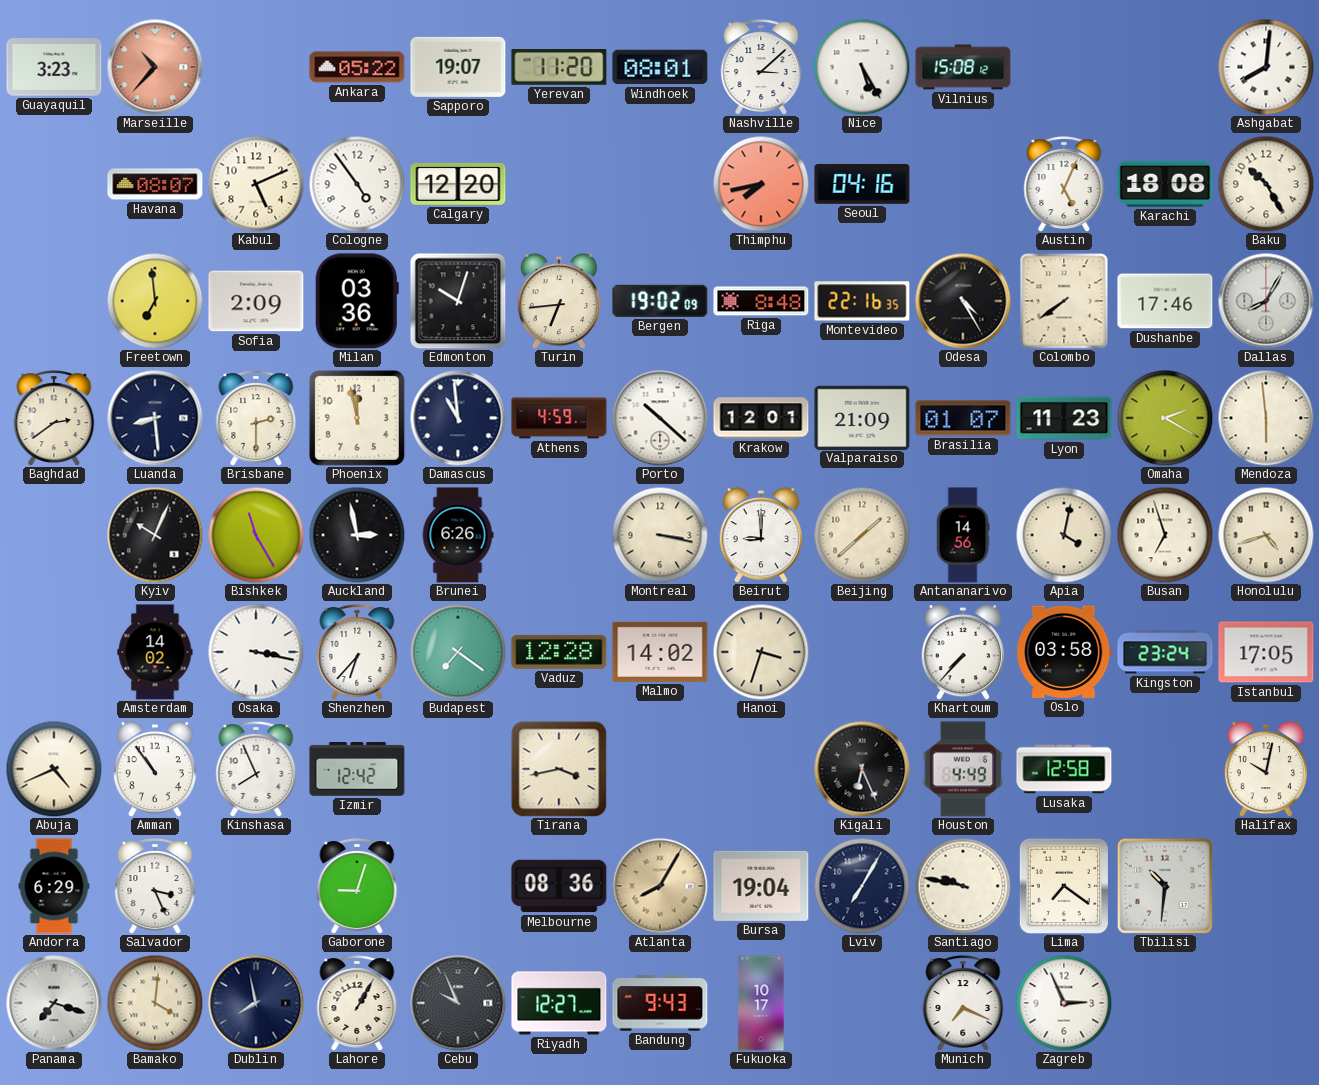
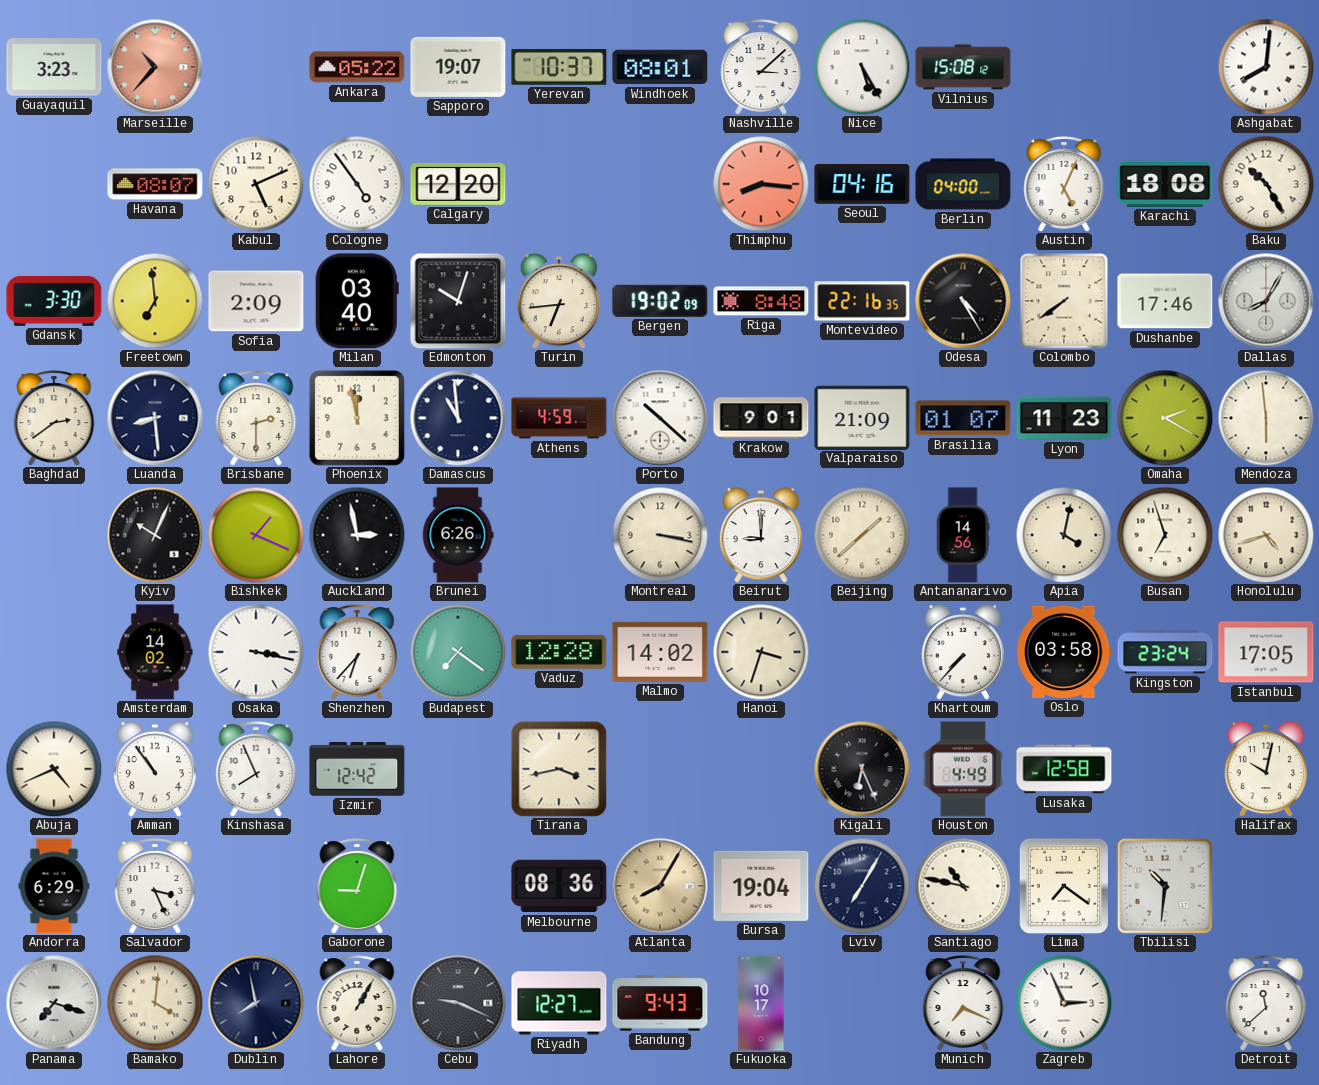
Yerevan: 11:20 -> 10:37
Thimphu: 7:43 -> 8:16
Berlin: none -> 04:00
Gdansk: none -> 3:30
Milan: 03:36 -> 03:40
Krakow: 12:01 -> 9:01
Bishkek: 11:25 -> 1:19
Santiago: 9:47 -> 10:47
Cebu: 9:56 -> 9:19
Detroit: none -> 11:38
